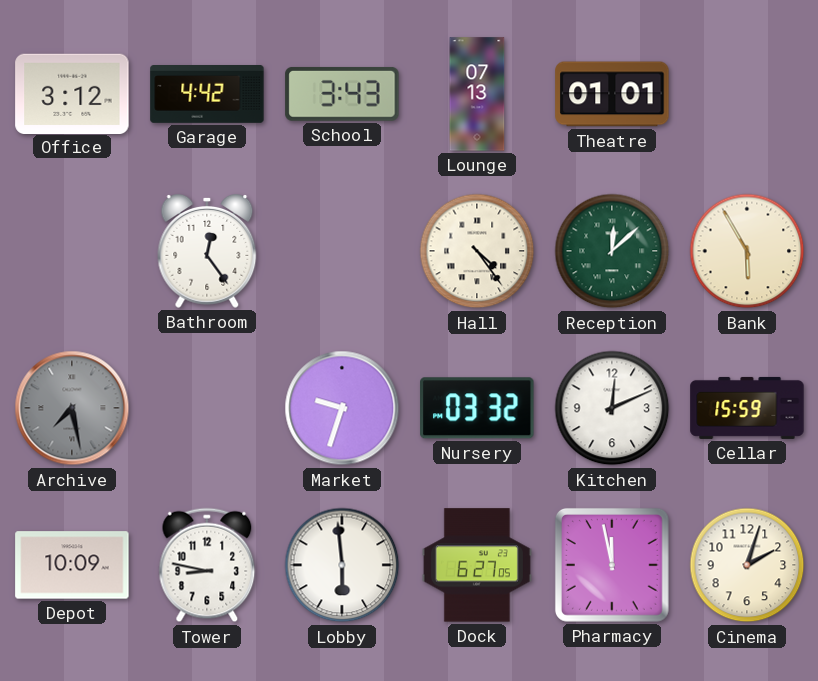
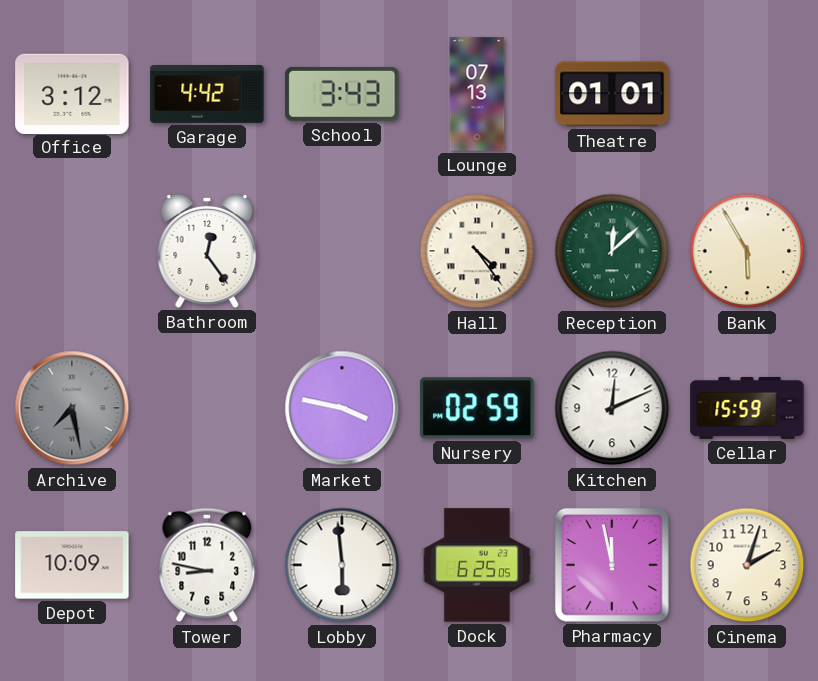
Market: 9:33 -> 3:47
Nursery: 03:32 -> 02:59
Dock: 6:27 -> 6:25
